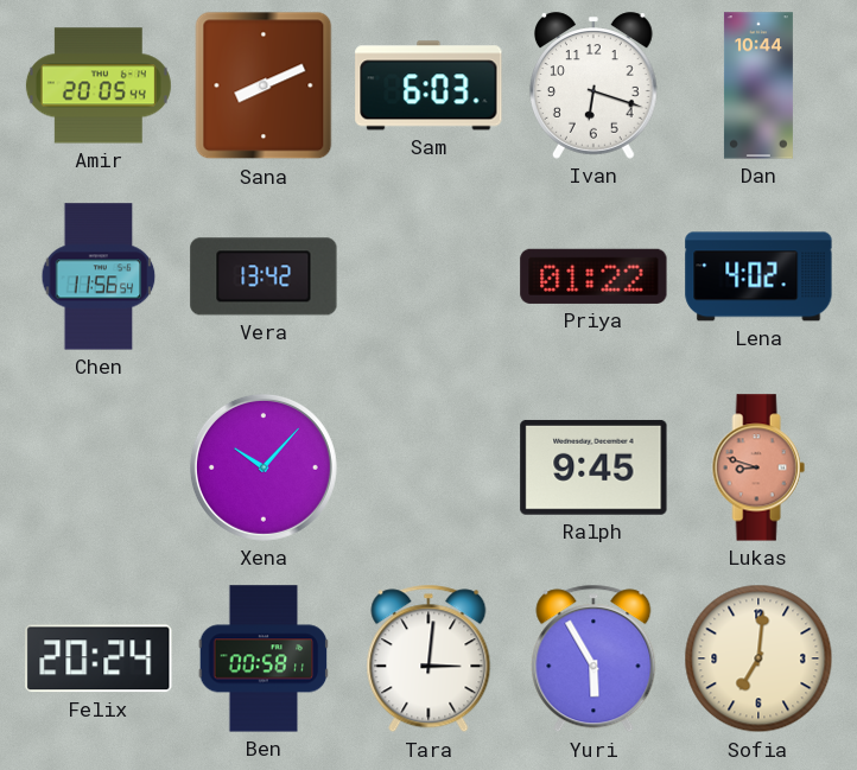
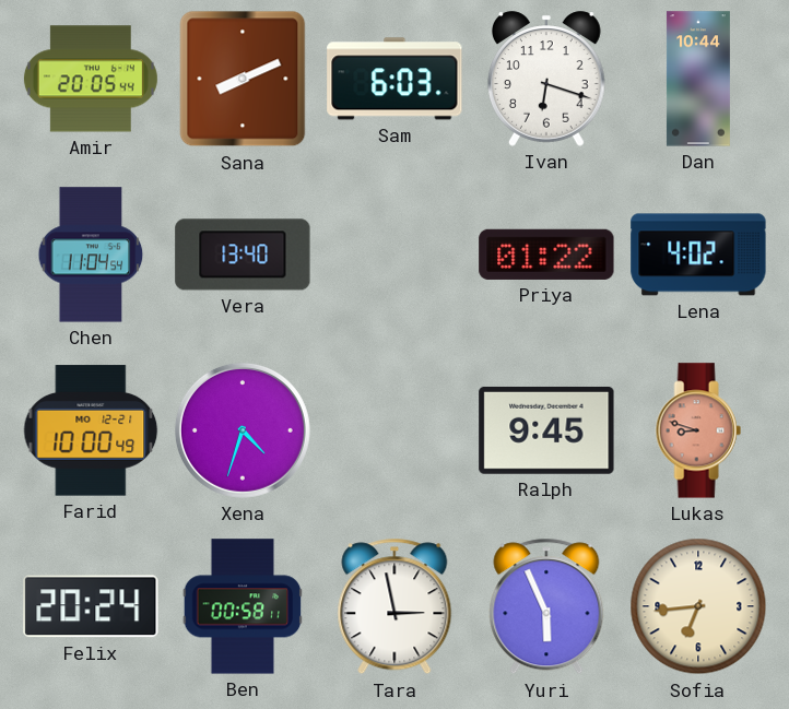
Chen: 11:56 -> 11:04
Vera: 13:42 -> 13:40
Farid: none -> 10:00
Xena: 10:07 -> 4:33
Tara: 3:01 -> 2:58
Yuri: 5:55 -> 5:56
Sofia: 7:01 -> 6:44
